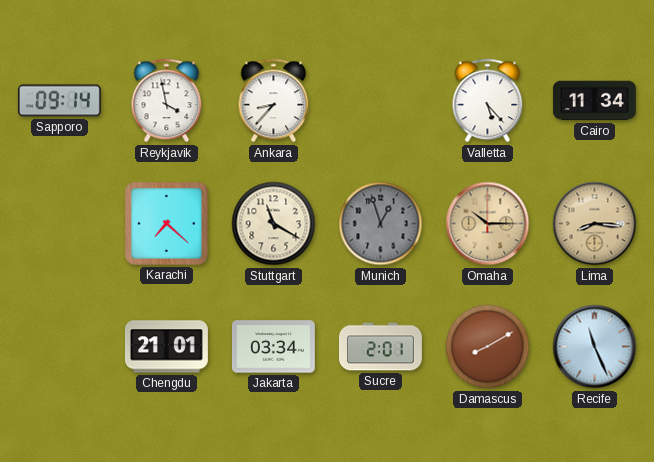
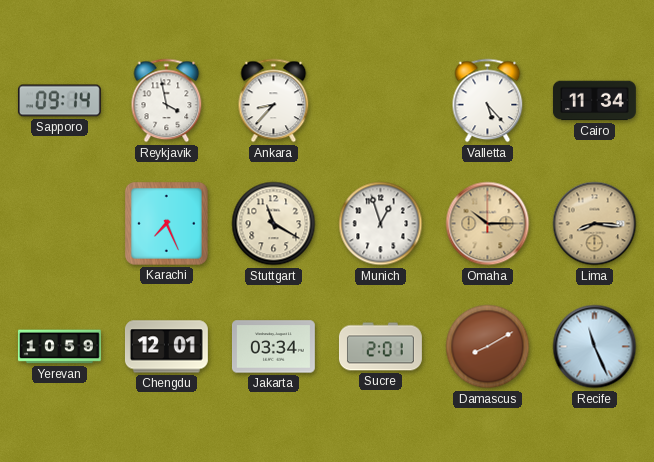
Karachi: 7:22 -> 7:26
Munich dial: grey -> white
Yerevan: none -> 10:59
Chengdu: 21:01 -> 12:01
